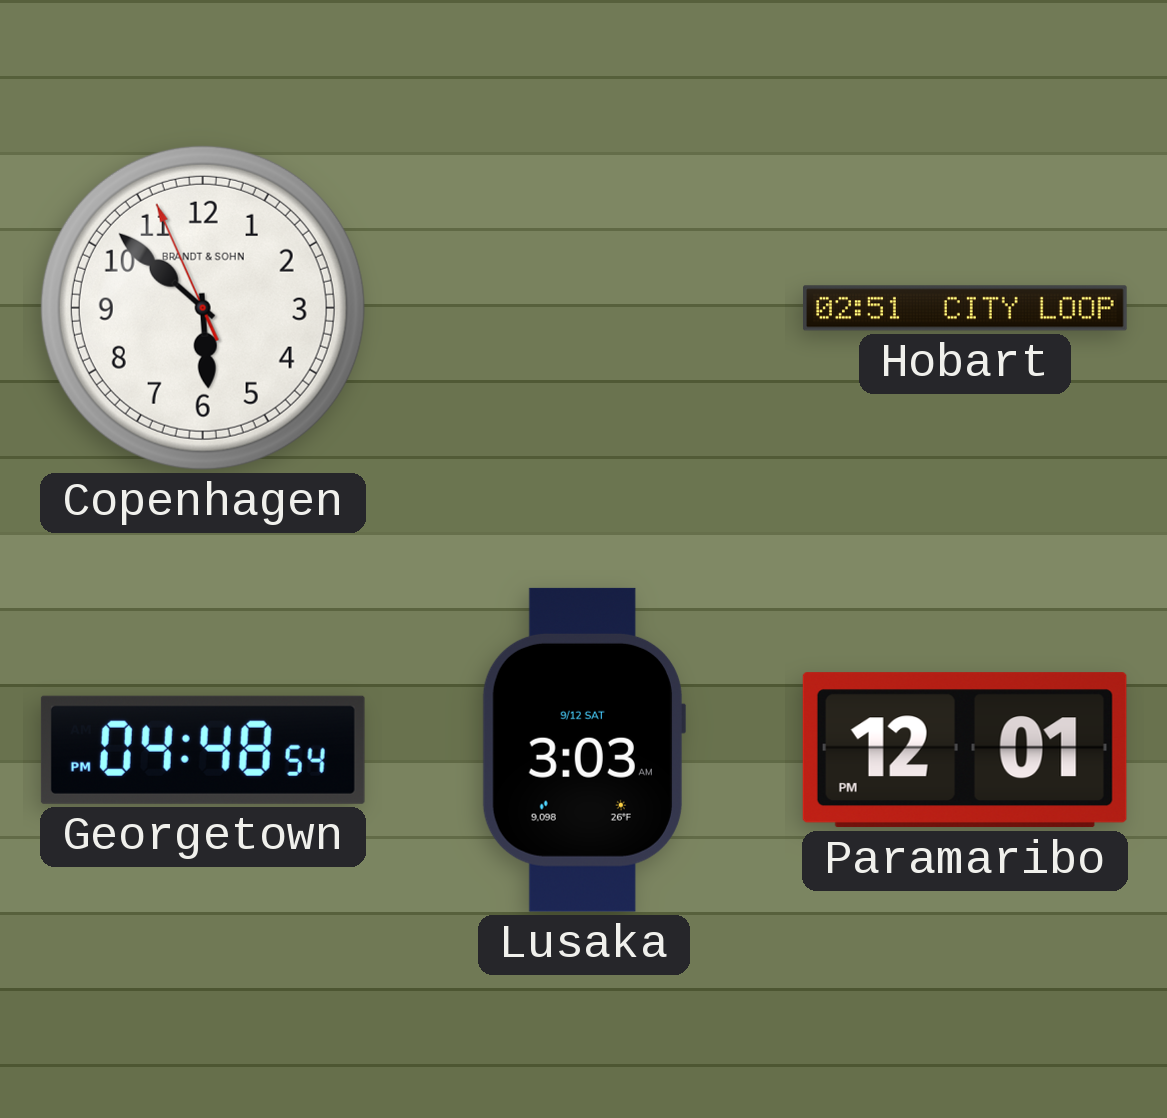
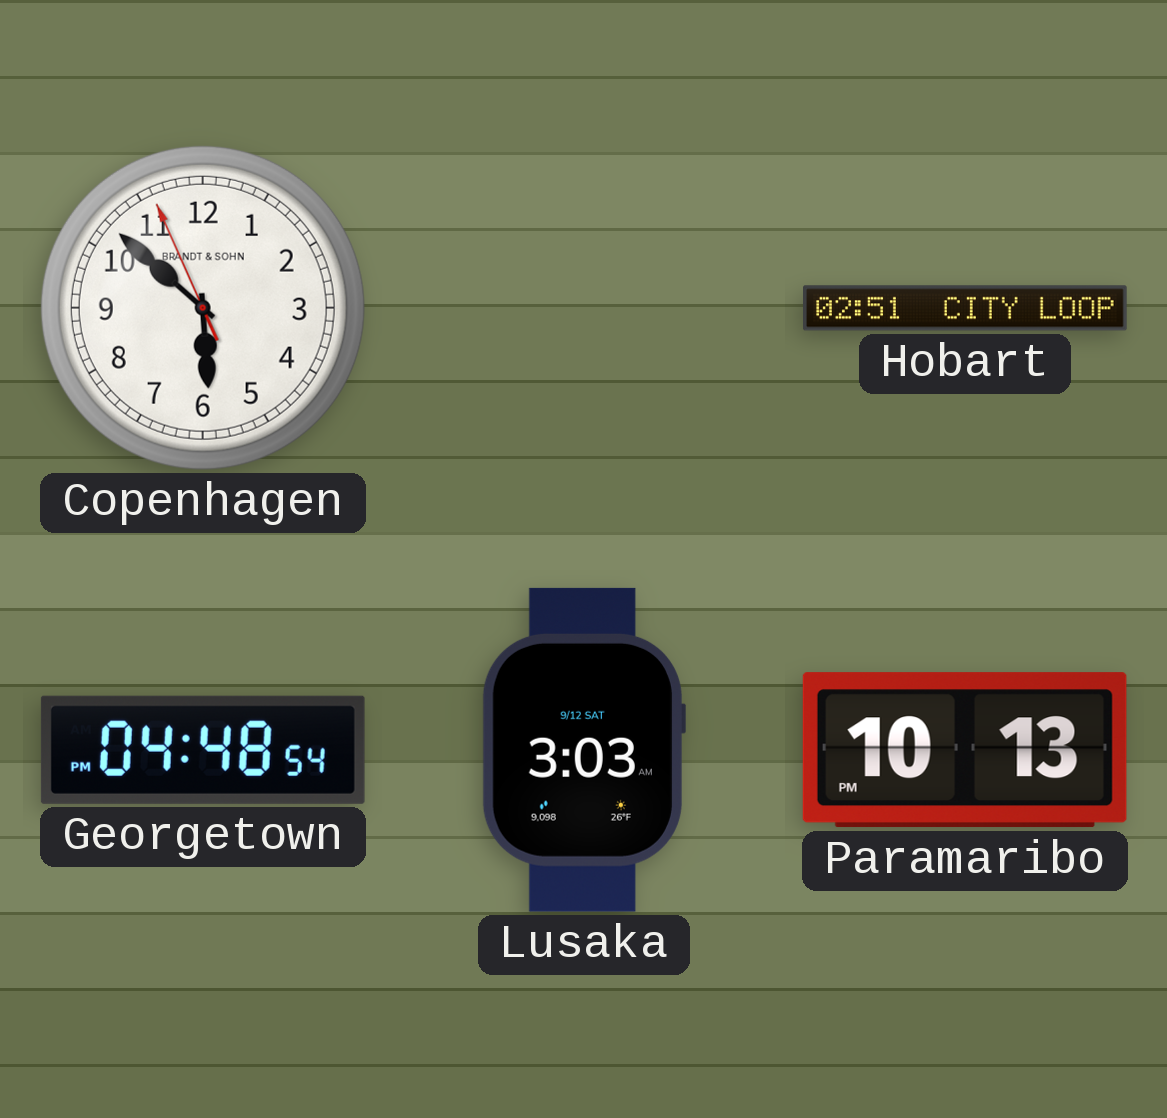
Paramaribo: 12:01 -> 10:13
